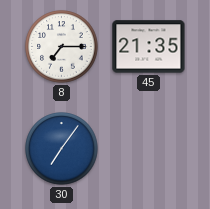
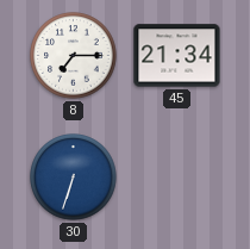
45: 21:35 -> 21:34
30: 7:06 -> 6:33
